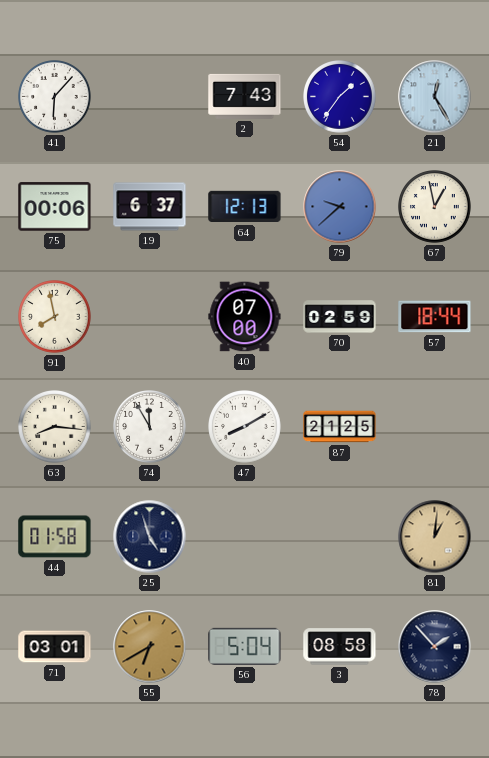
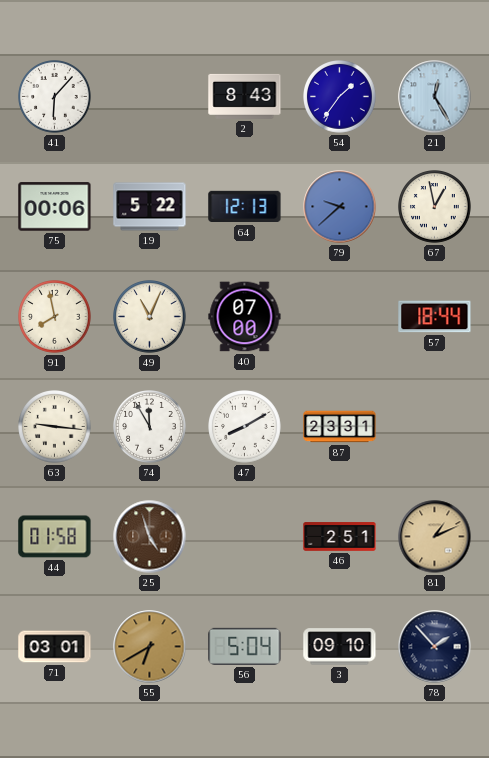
2: 7:43 -> 8:43
19: 6:37 -> 5:22
49: none -> 11:04
70: 02:59 -> none
63: 8:16 -> 9:16
87: 21:25 -> 23:31
25 dial: navy -> brown
46: none -> 2:51
81: 1:01 -> 1:11
3: 08:58 -> 09:10
